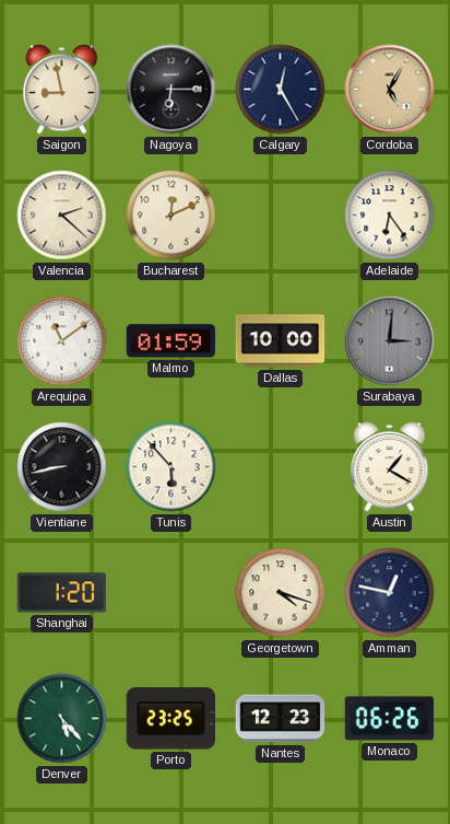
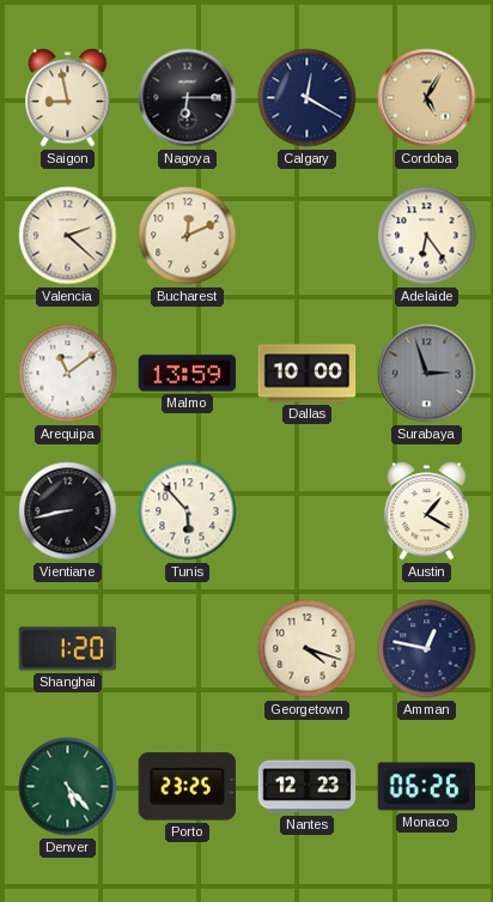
Calgary: 12:25 -> 12:20
Malmo: 01:59 -> 13:59
Surabaya: 3:01 -> 2:57
